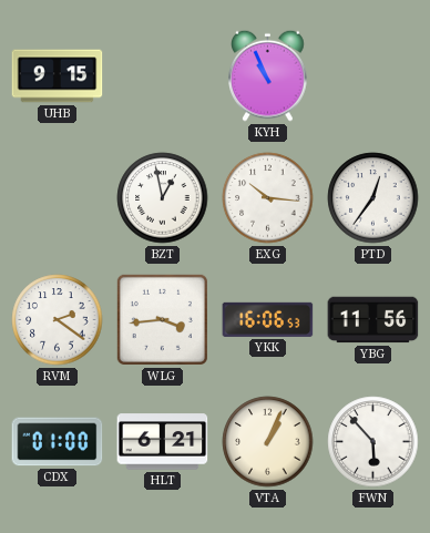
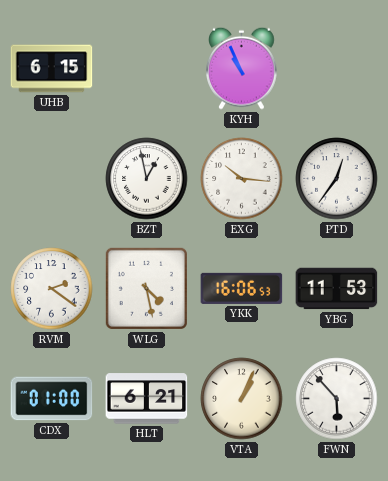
UHB: 9:15 -> 6:15
WLG: 3:44 -> 4:28
YBG: 11:56 -> 11:53
